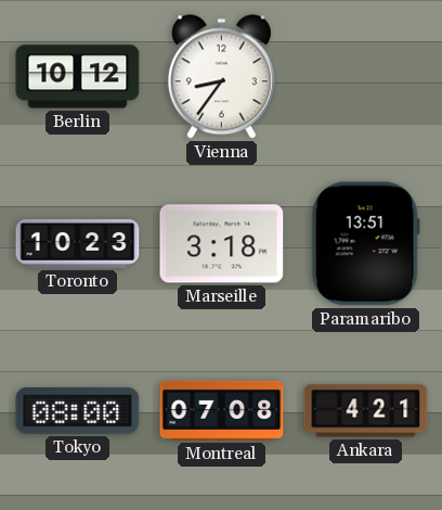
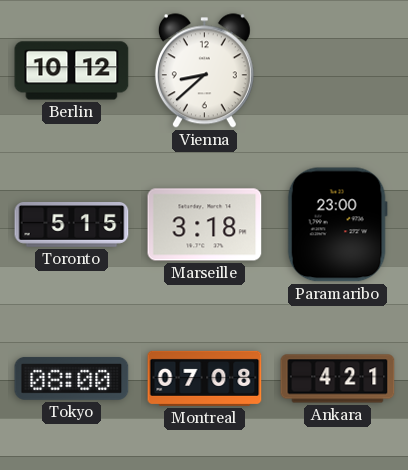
Vienna: 8:36 -> 8:38
Toronto: 10:23 -> 5:15
Paramaribo: 13:51 -> 23:00
